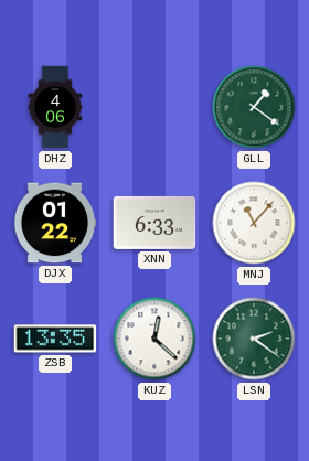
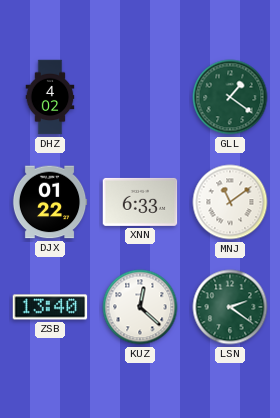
DHZ: 4:06 -> 4:02
MNJ: 11:07 -> 11:09
ZSB: 13:35 -> 13:40
